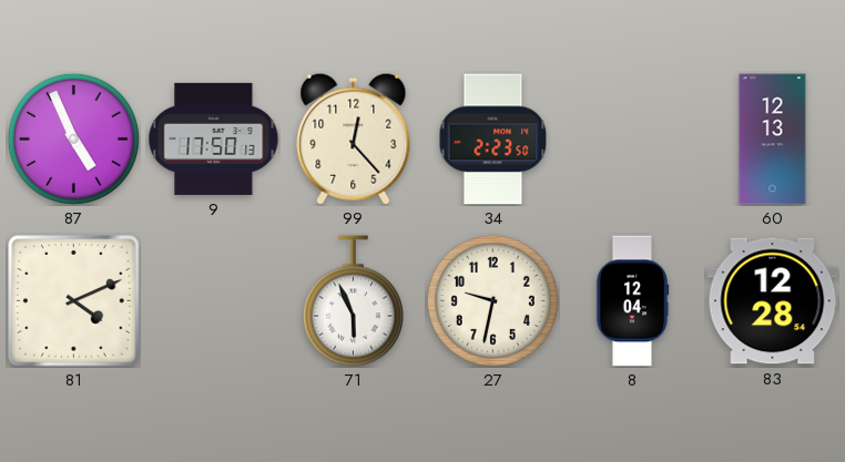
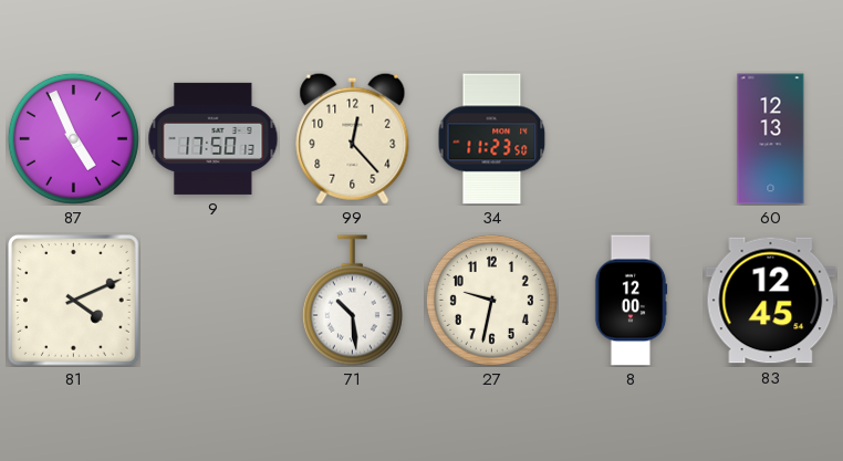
34: 2:23 -> 11:23
71: 5:56 -> 10:29
8: 12:04 -> 12:00
83: 12:28 -> 12:45
